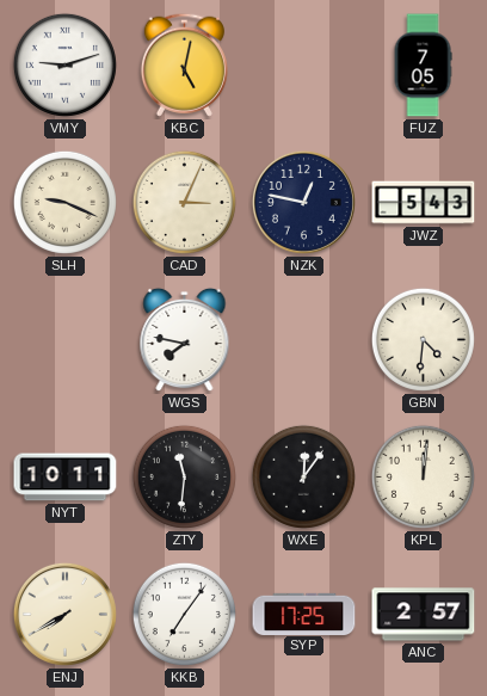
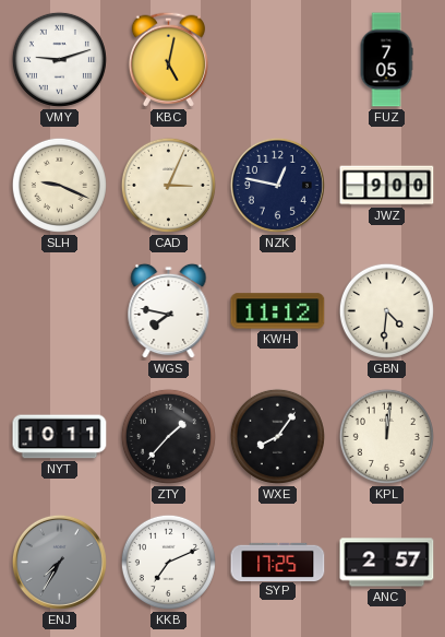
JWZ: 5:43 -> 9:00
KWH: none -> 11:12
ZTY: 11:31 -> 1:37
WXE: 12:06 -> 8:06
ENJ: 7:40 -> 7:35
ENJ dial: cream -> grey
KKB: 7:06 -> 7:11
